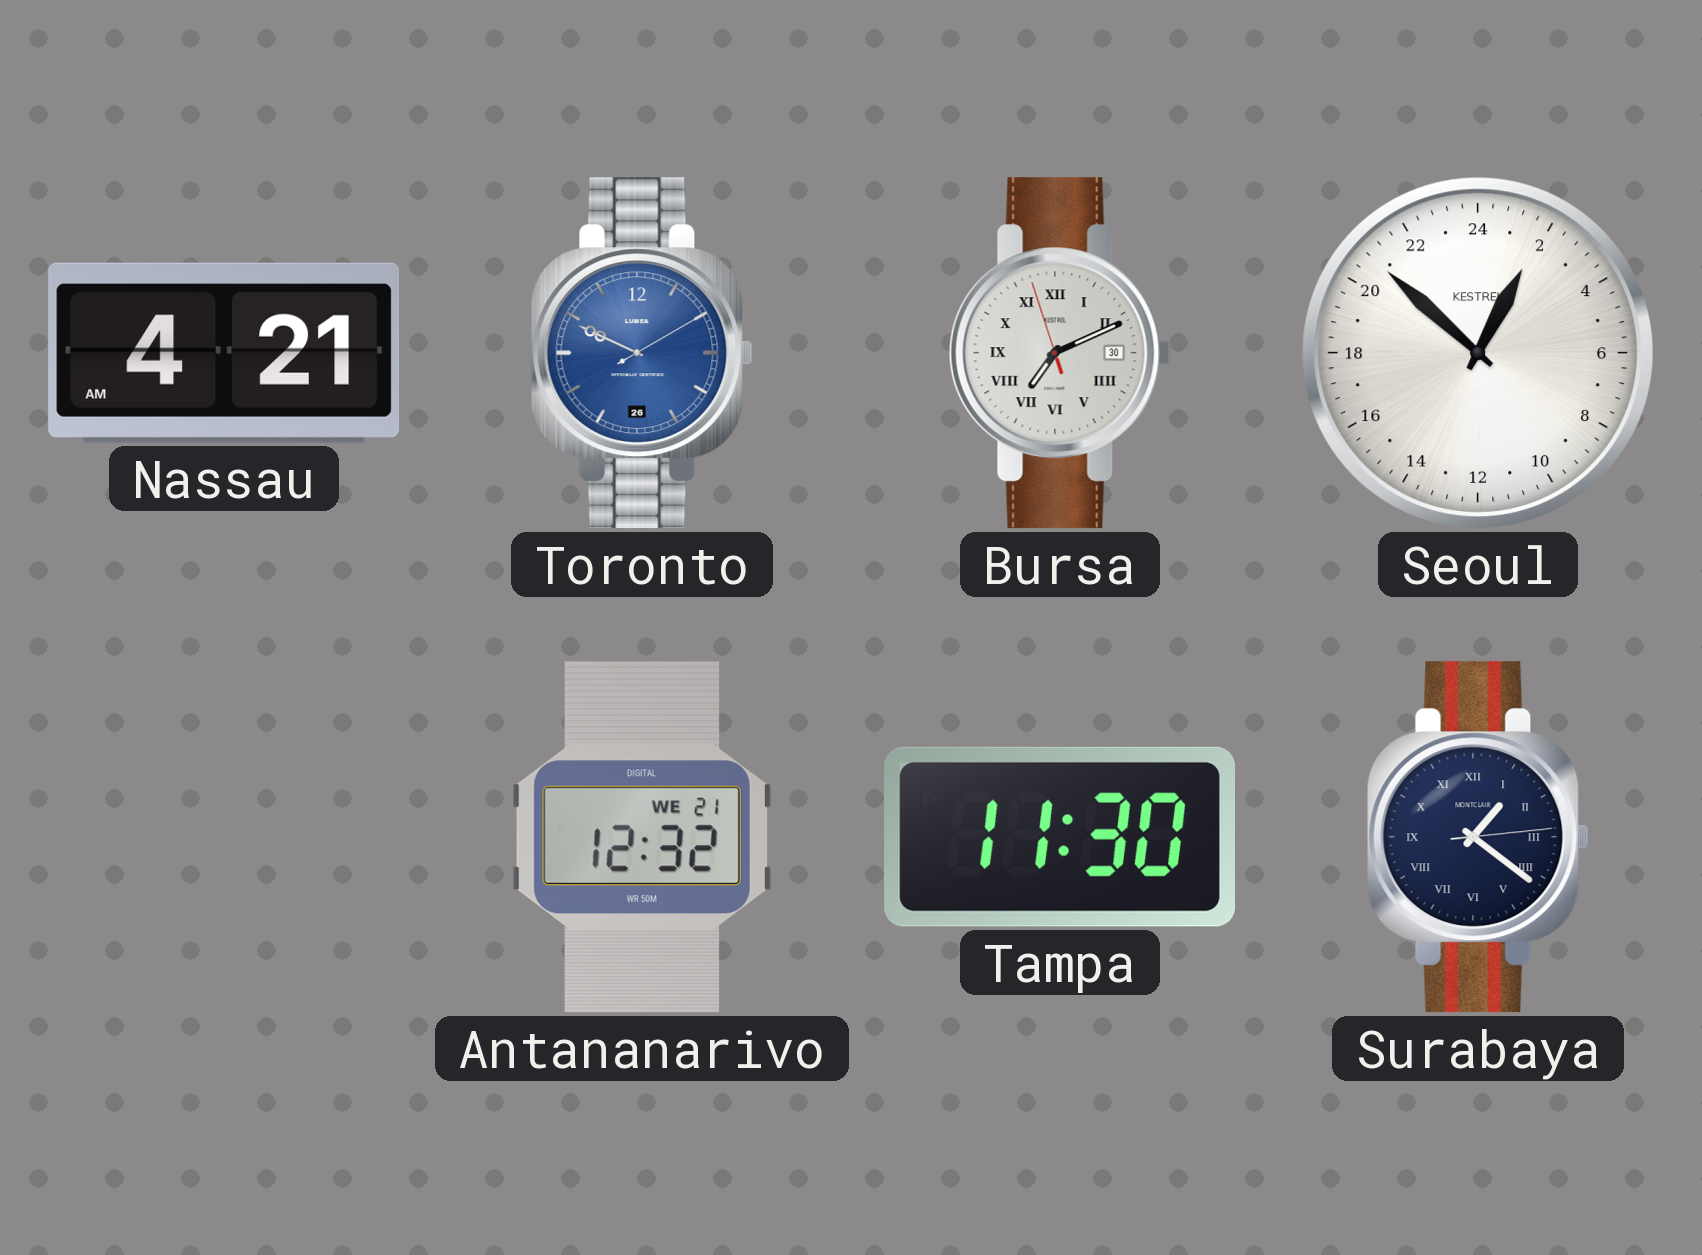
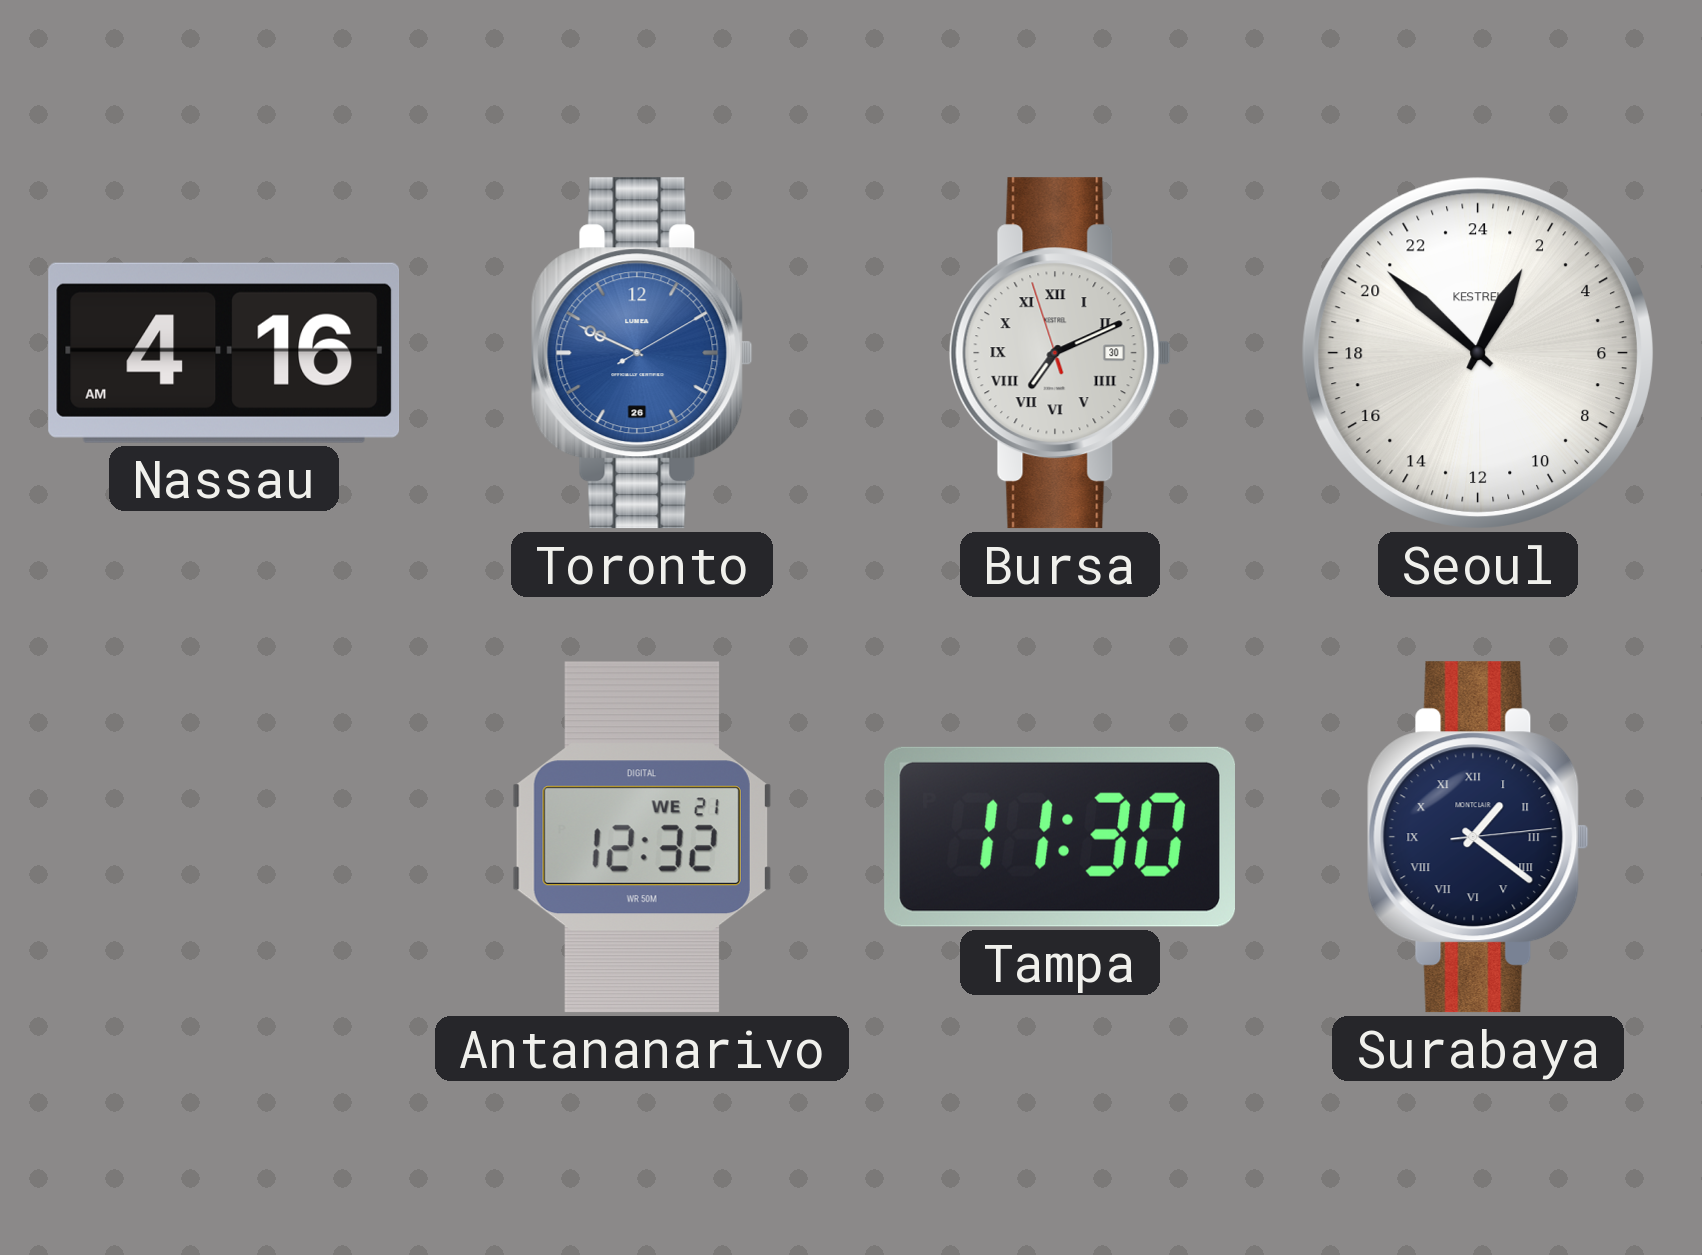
Nassau: 4:21 -> 4:16
